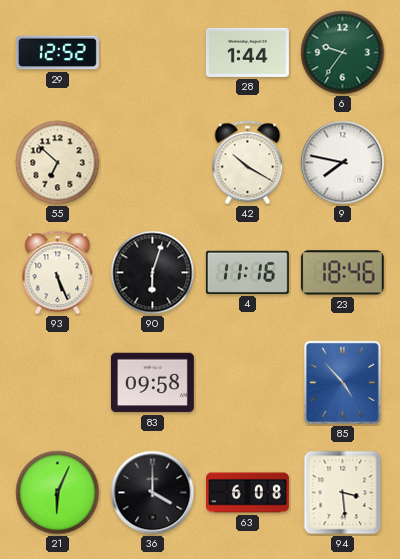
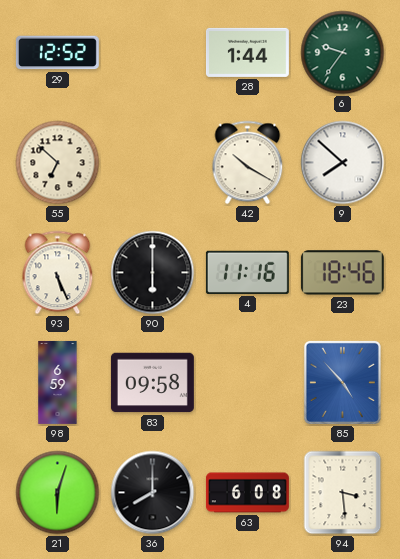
9: 7:47 -> 7:52
90: 6:03 -> 6:00
98: none -> 6:59
21: 6:04 -> 6:03
36: 4:00 -> 8:00
